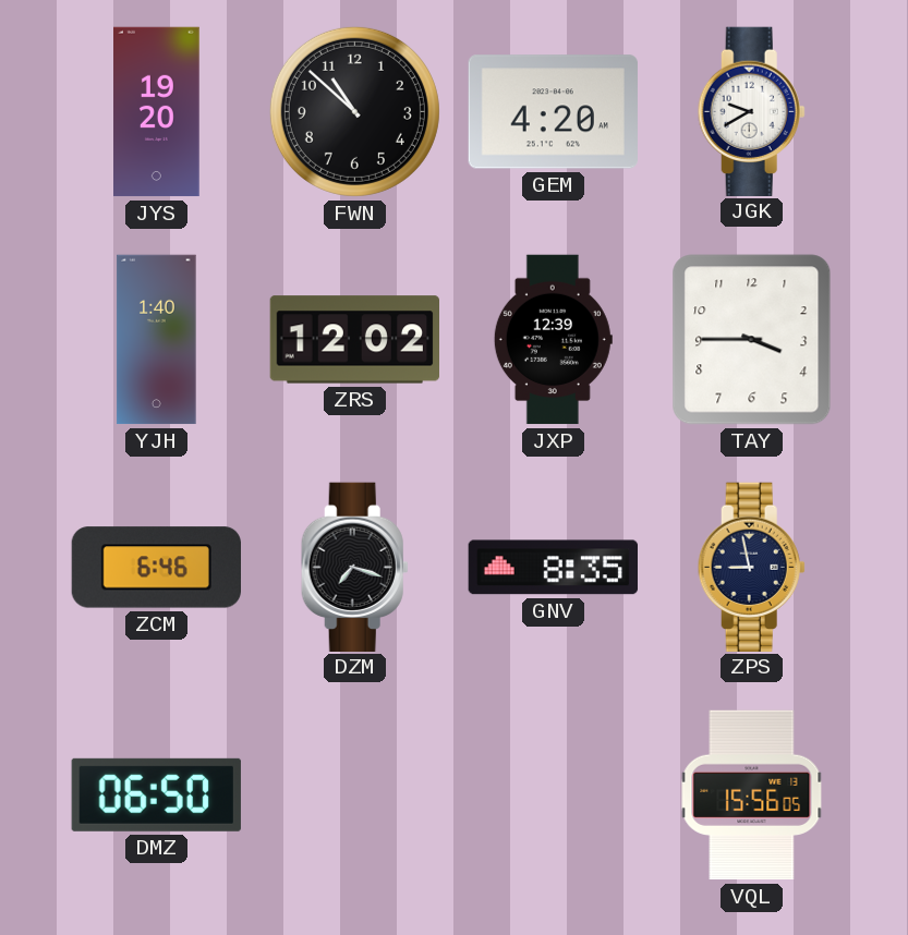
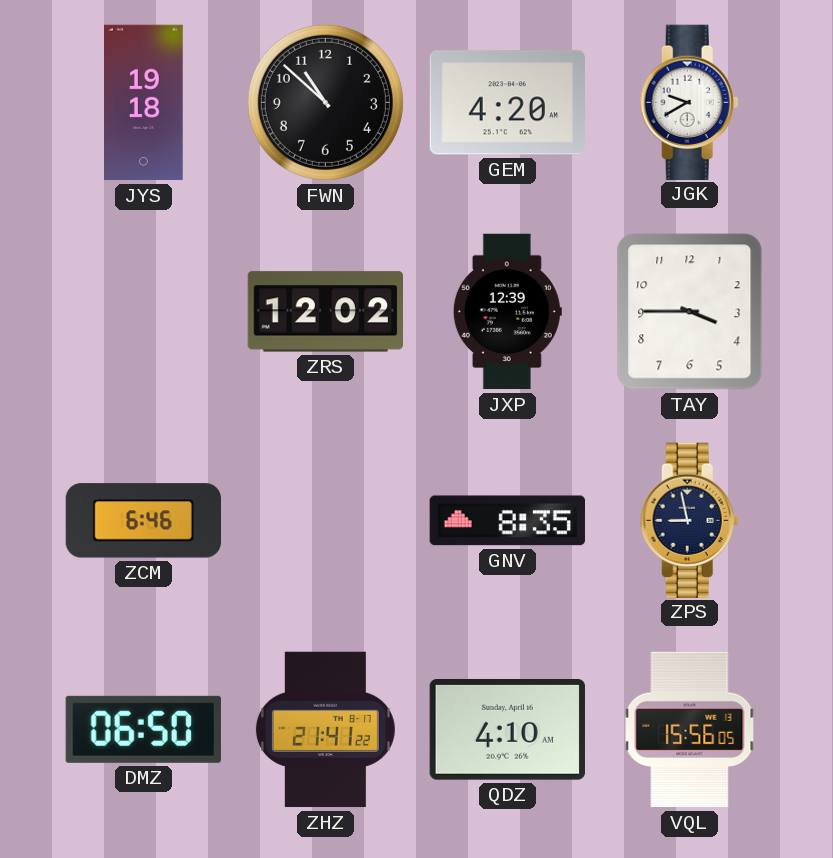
JYS: 19:20 -> 19:18
YJH: 1:40 -> none
DZM: 7:18 -> none
ZHZ: none -> 21:41
QDZ: none -> 4:10
